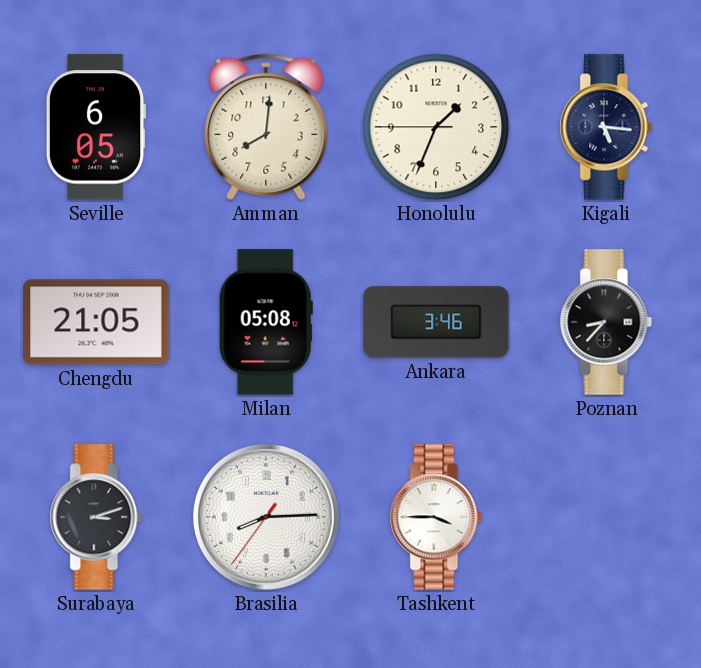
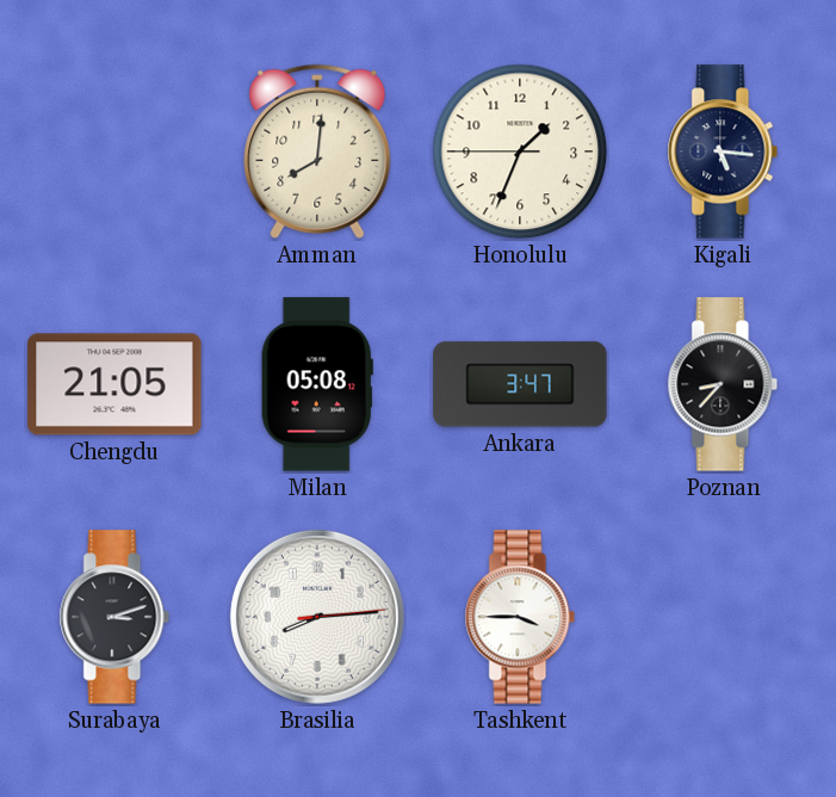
Seville: 6:05 -> none
Ankara: 3:46 -> 3:47
Brasilia: 8:14:36 -> 8:14:14
